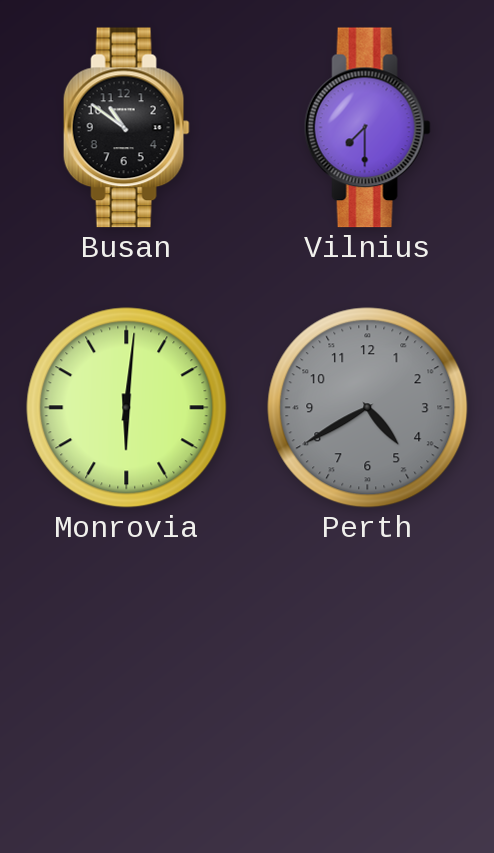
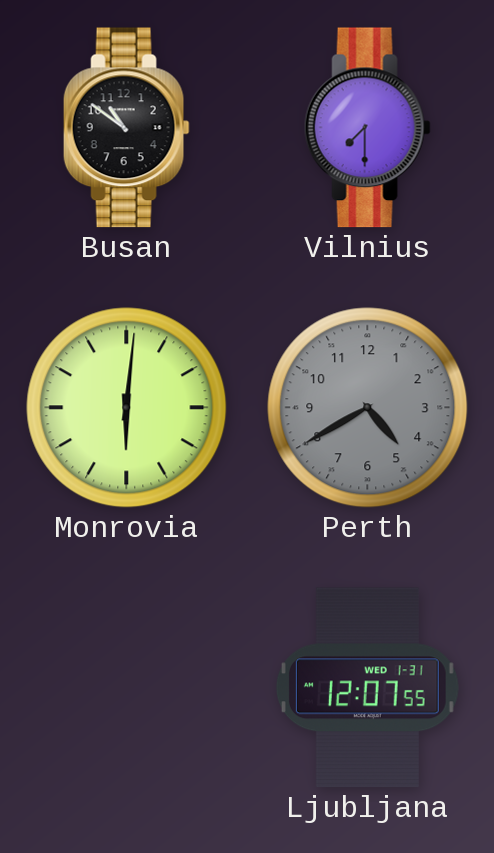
Ljubljana: none -> 12:07
